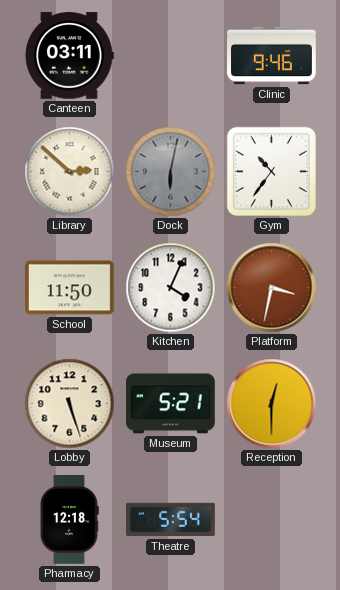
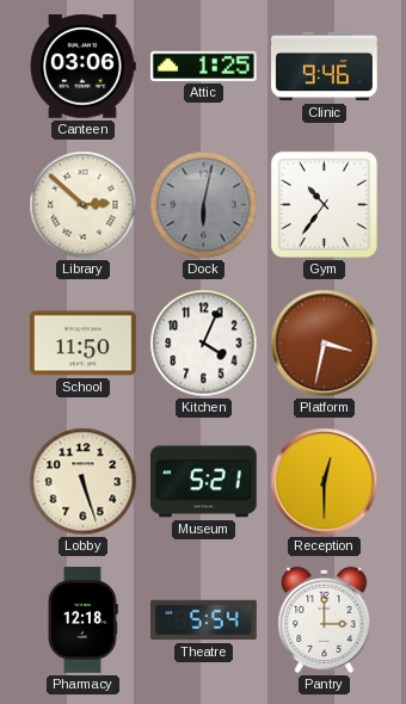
Canteen: 03:11 -> 03:06
Attic: none -> 1:25
Pantry: none -> 3:00
